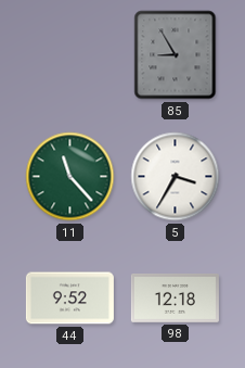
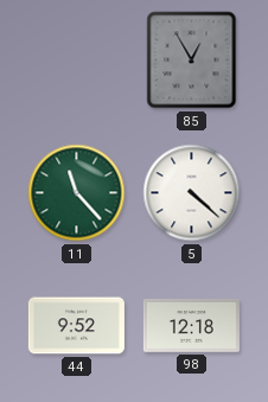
85: 8:55 -> 12:55
5: 3:35 -> 4:22
